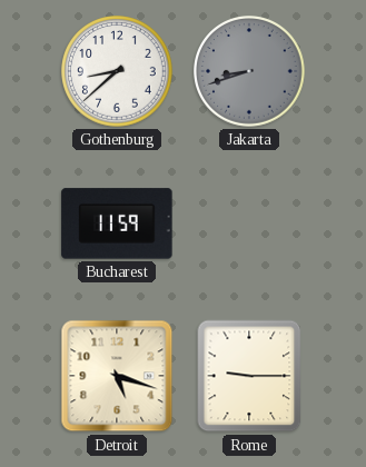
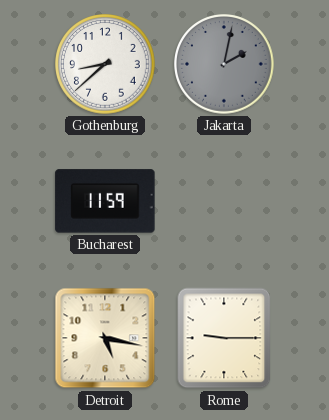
Jakarta: 8:42 -> 2:02
Detroit: 5:18 -> 5:17
